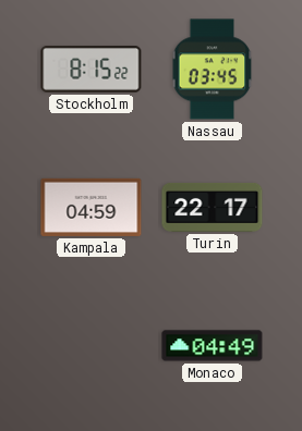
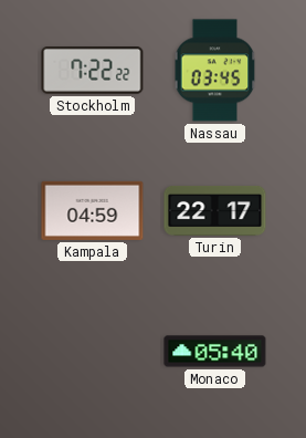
Stockholm: 8:15 -> 7:22
Monaco: 04:49 -> 05:40
